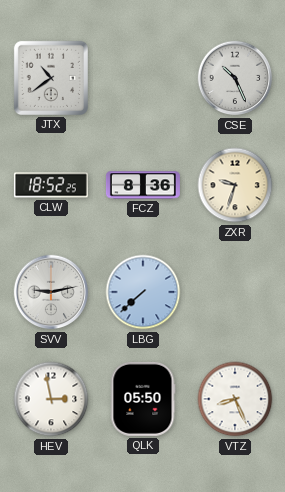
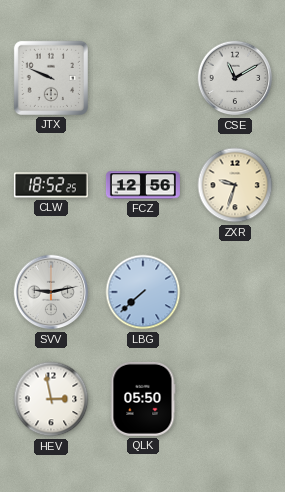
JTX: 10:39 -> 9:49
CSE: 10:26 -> 11:10
FCZ: 8:36 -> 12:56
VTZ: 8:26 -> none
